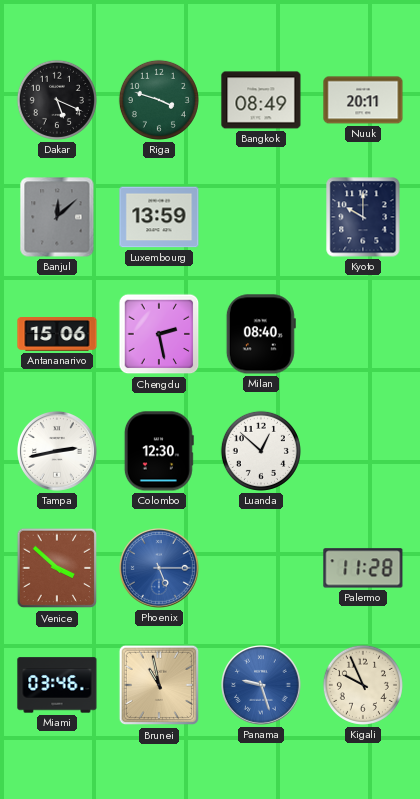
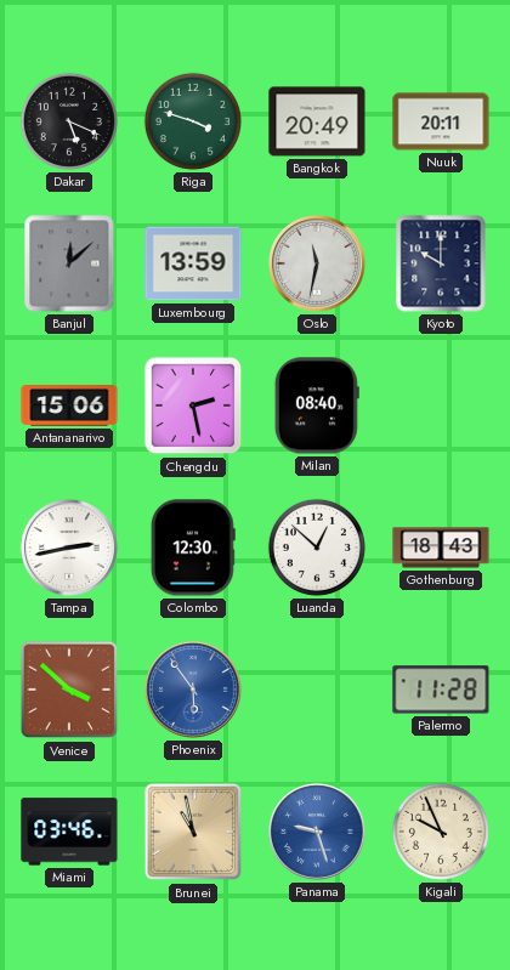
Bangkok: 08:49 -> 20:49
Oslo: none -> 11:32
Gothenburg: none -> 18:43
Phoenix: 5:15 -> 5:54
